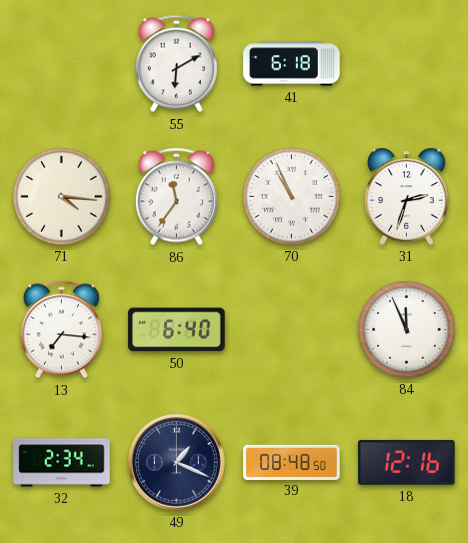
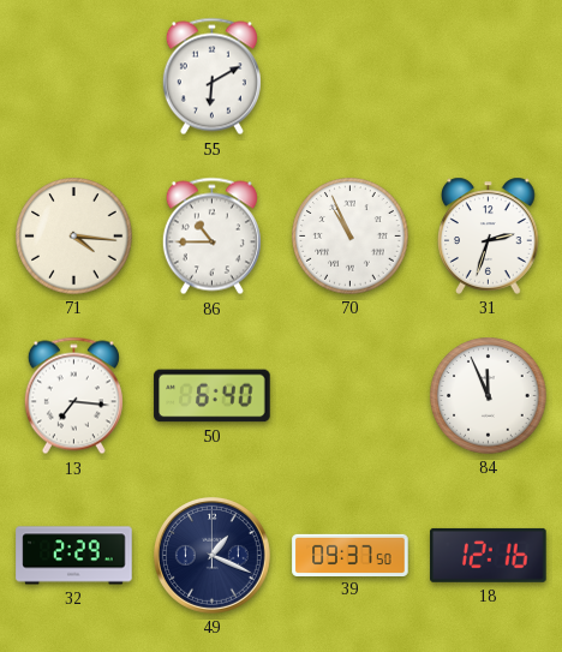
41: 6:18 -> none
86: 11:36 -> 10:45
32: 2:34 -> 2:29
39: 08:48 -> 09:37
